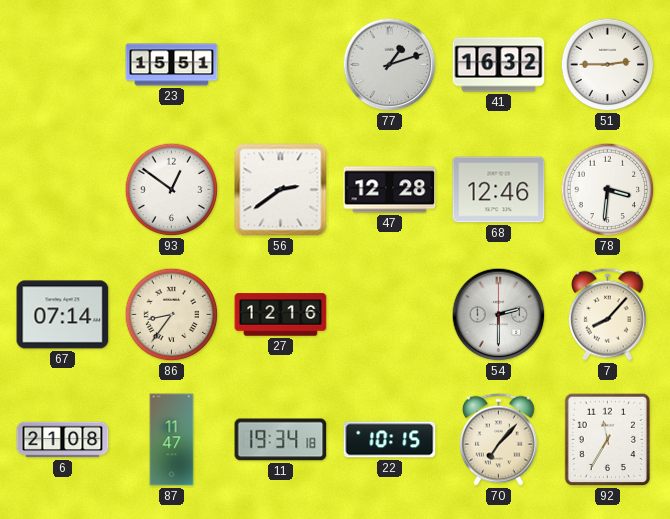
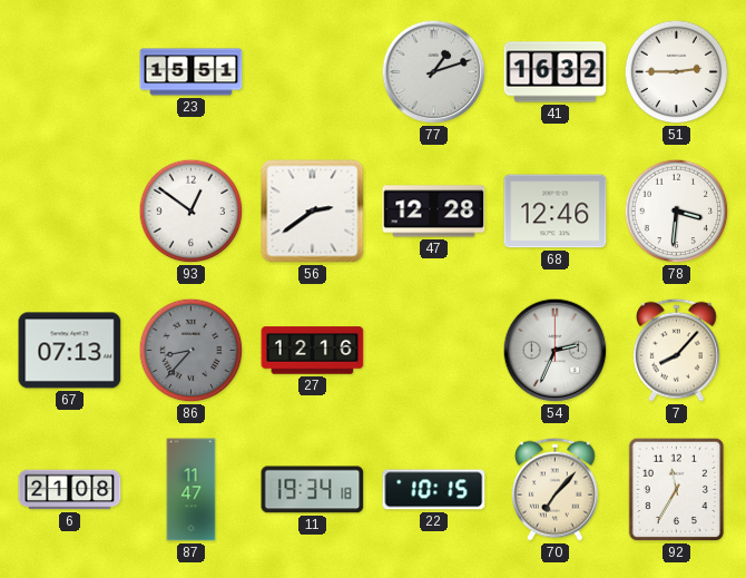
67: 07:14 -> 07:13
86: 8:36 -> 8:37
86 dial: cream -> grey
54: 2:30 -> 2:34
